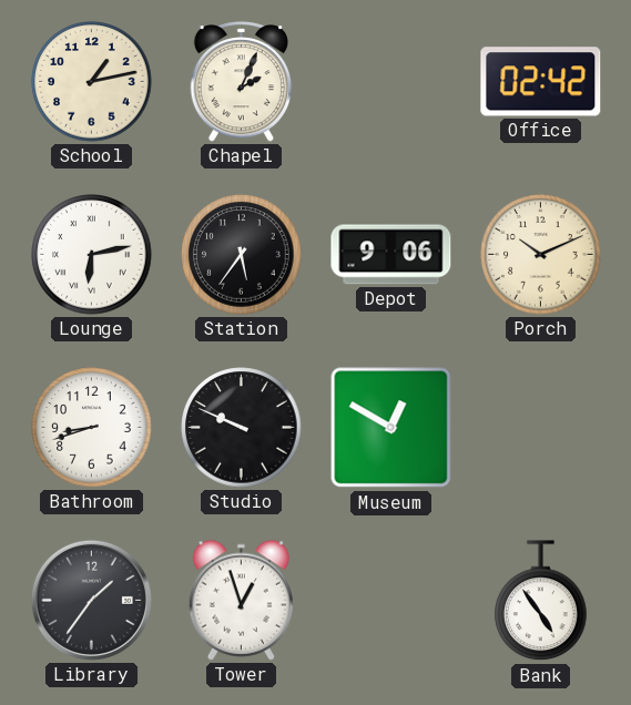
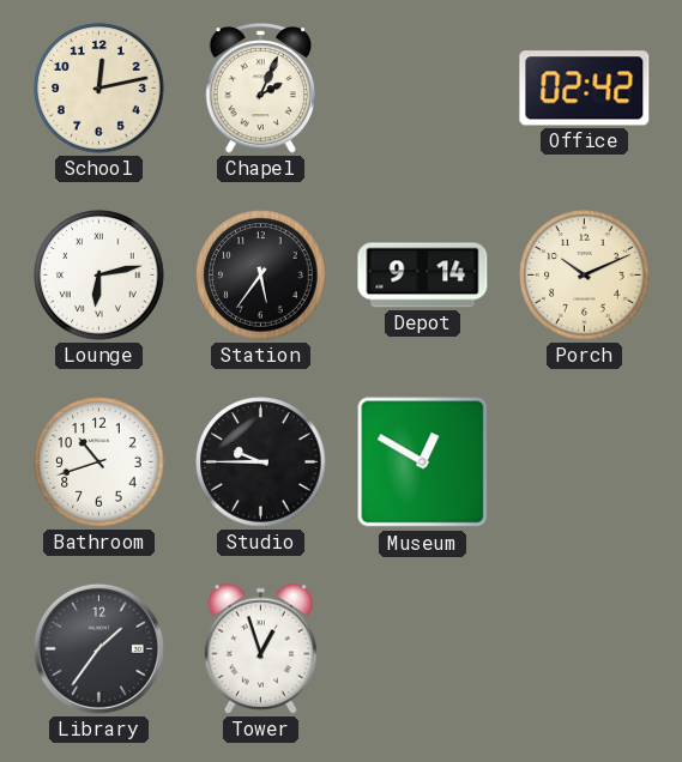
School: 1:13 -> 12:13
Depot: 9:06 -> 9:14
Bathroom: 8:42 -> 10:42
Studio: 9:49 -> 9:45
Bank: 4:54 -> none
